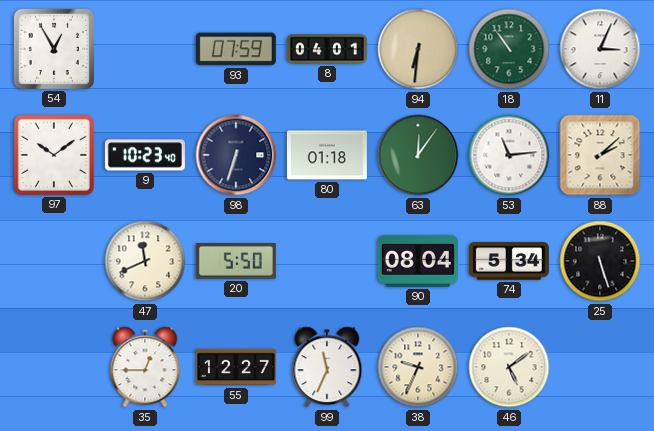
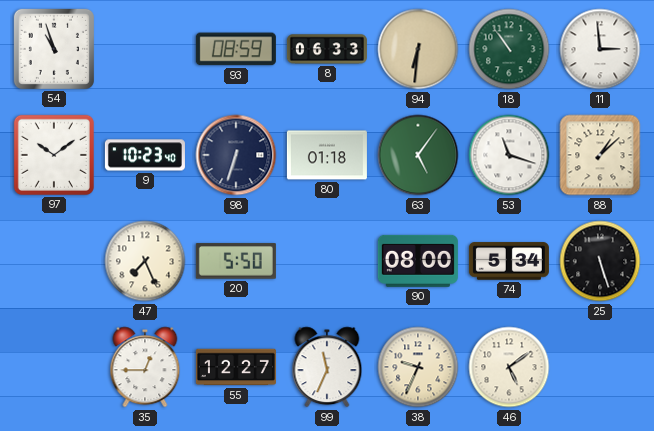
54: 12:55 -> 10:57
93: 07:59 -> 08:59
8: 04:01 -> 06:33
11: 3:04 -> 2:59
63: 12:06 -> 5:06
53: 11:14 -> 11:18
88: 2:08 -> 1:08
47: 11:41 -> 7:26
90: 08:04 -> 08:00
